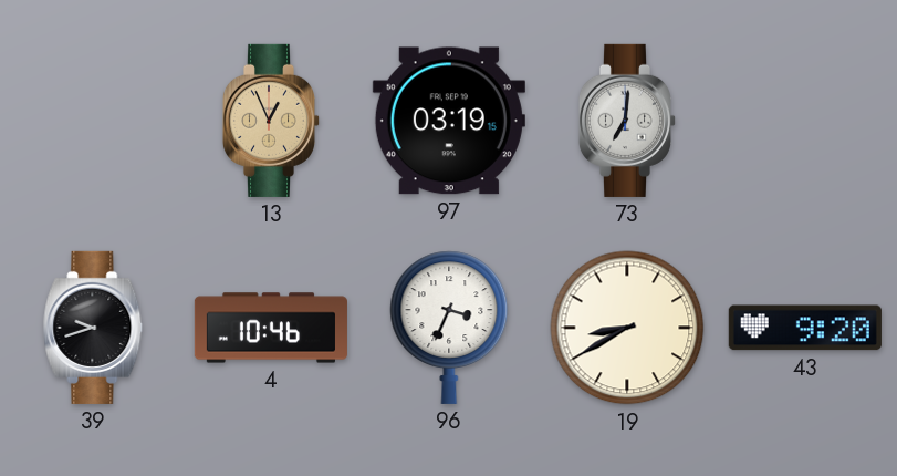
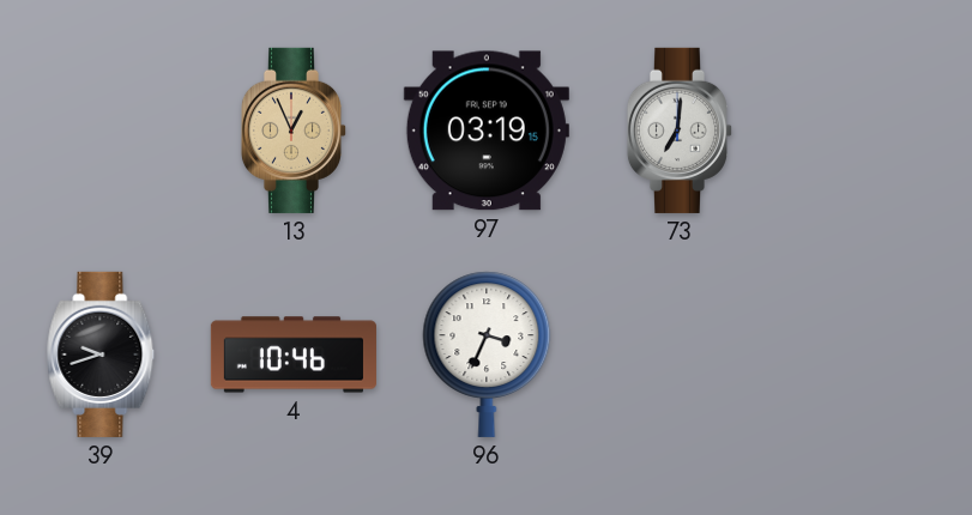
19: 8:40 -> none
43: 9:20 -> none
